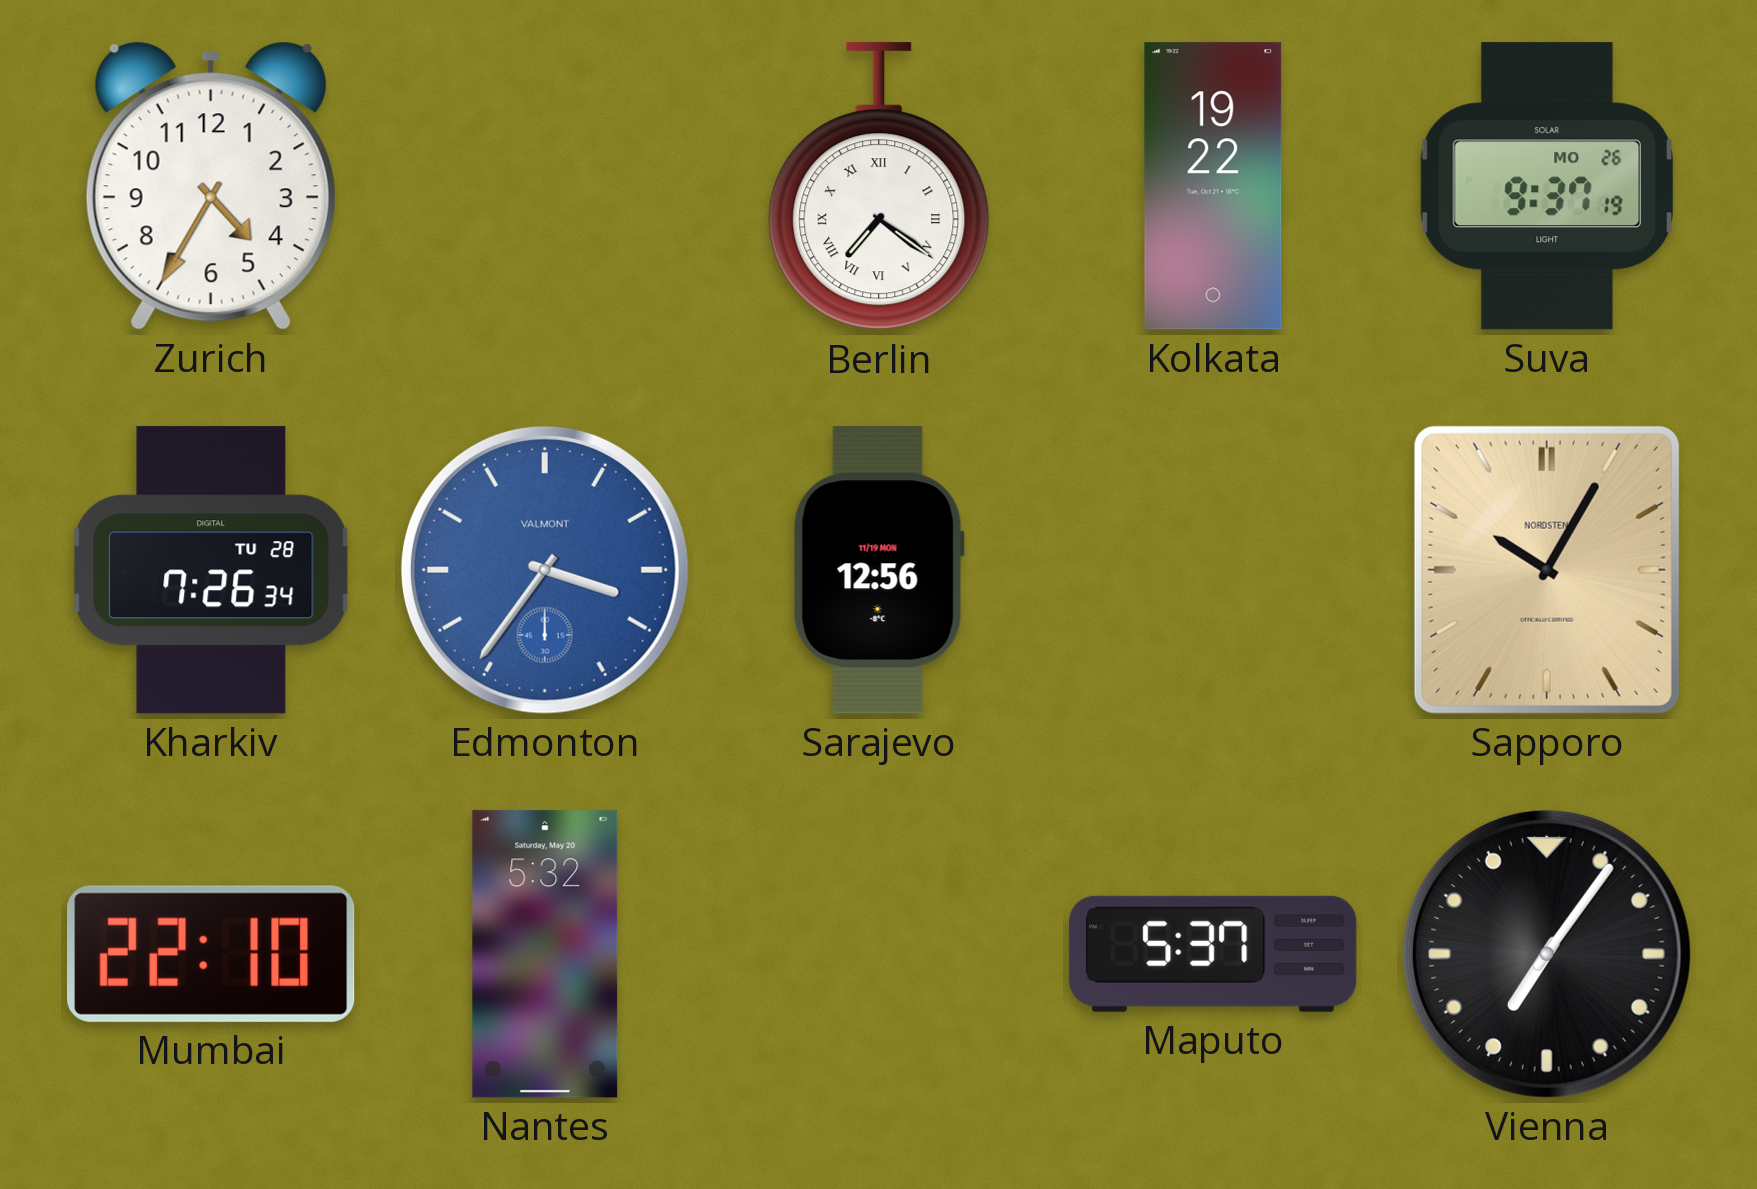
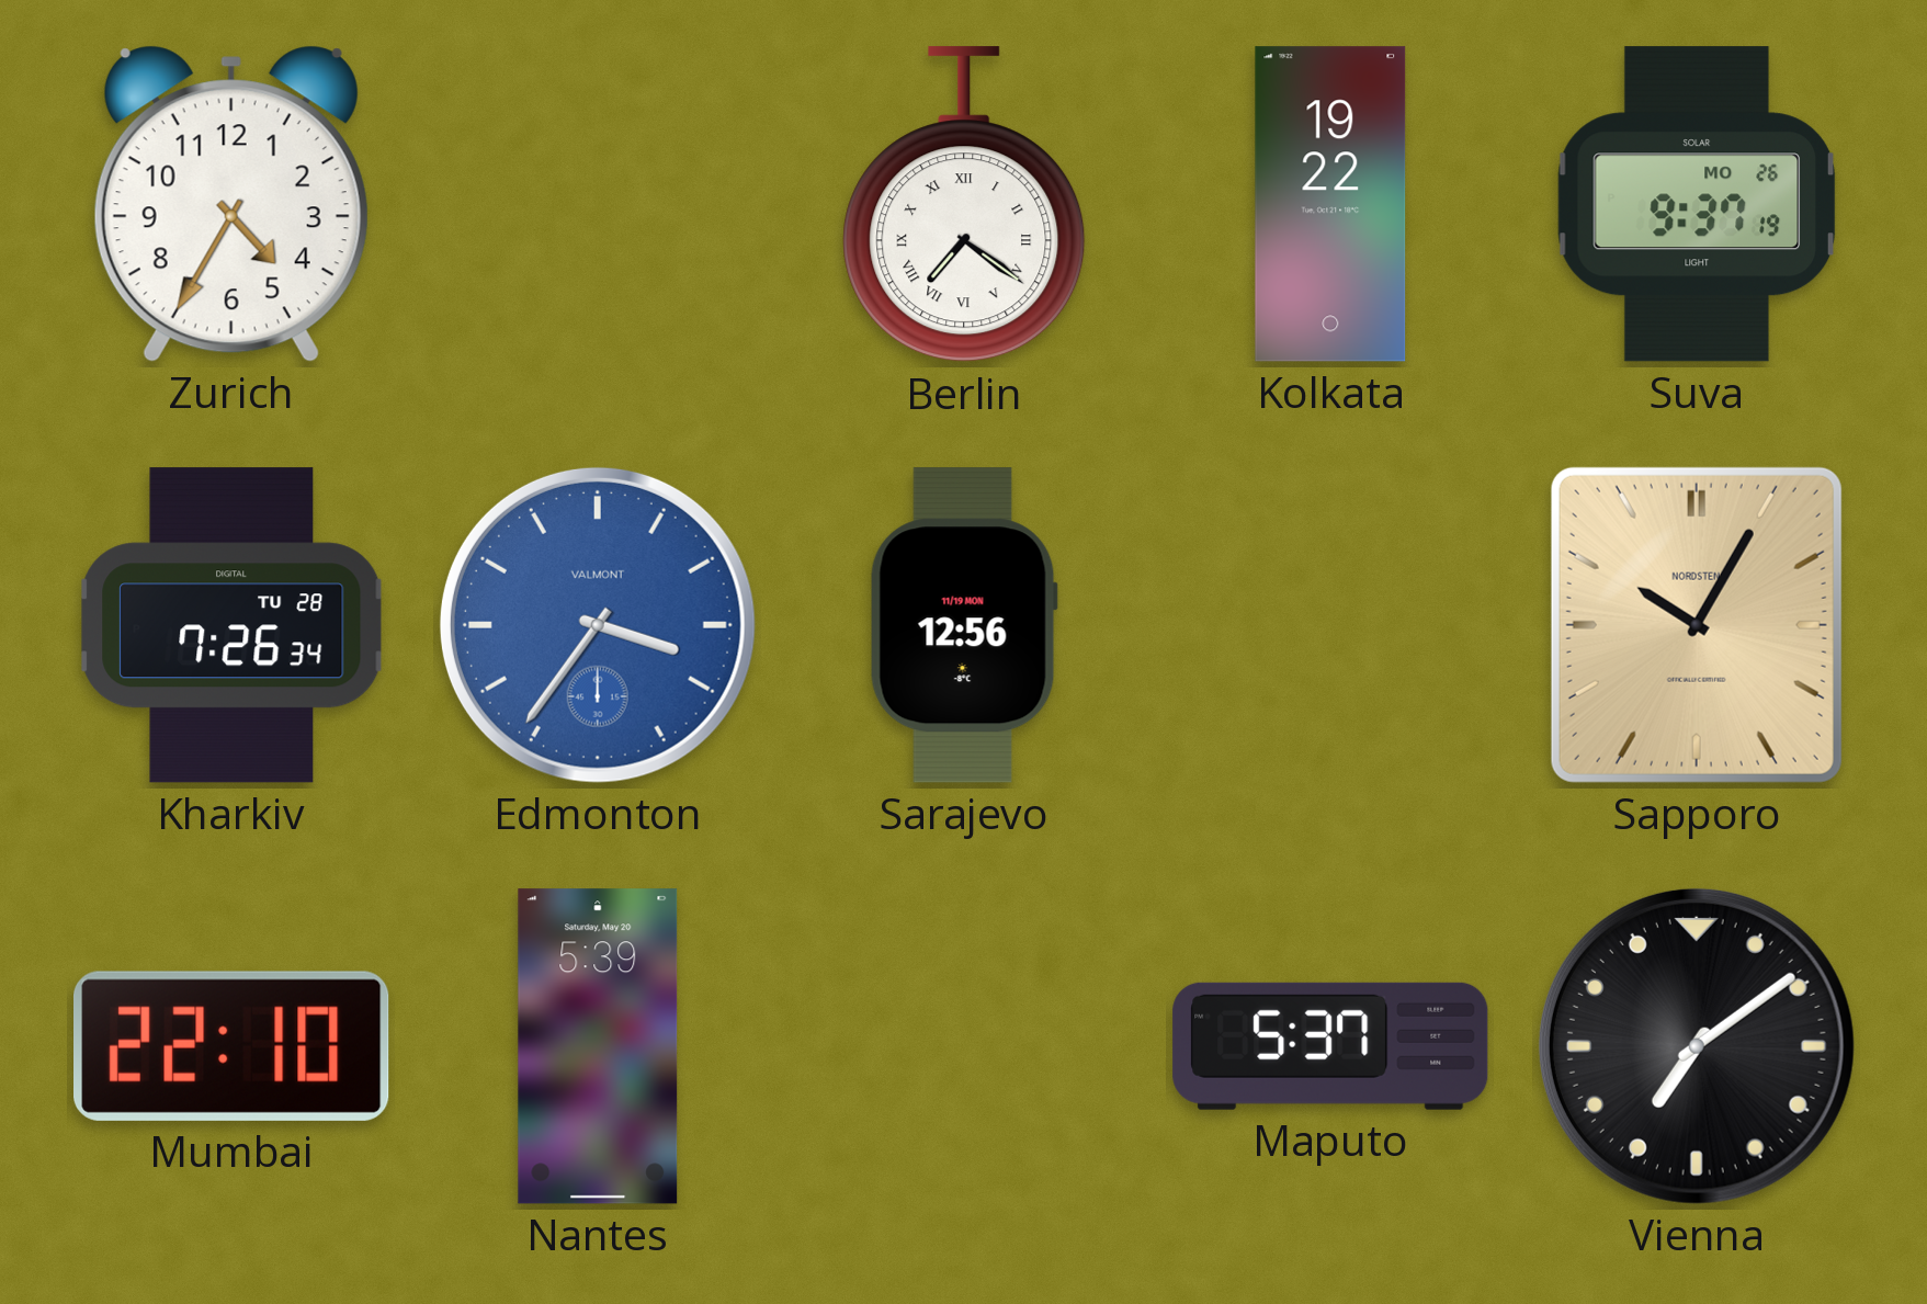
Nantes: 5:32 -> 5:39
Vienna: 7:06 -> 7:09
